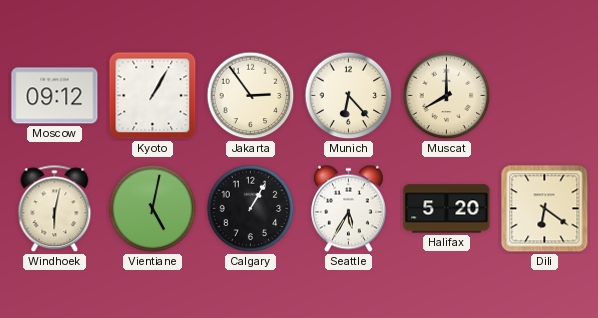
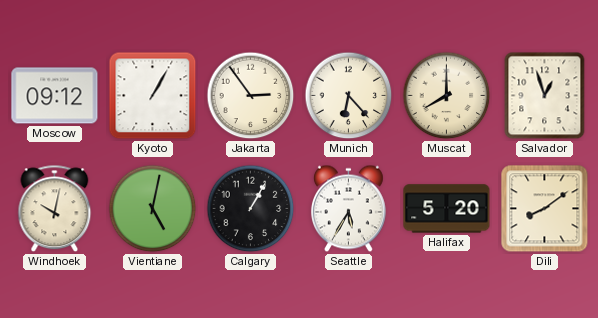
Salvador: none -> 12:57
Windhoek: 6:02 -> 10:02
Dili: 6:21 -> 8:09
